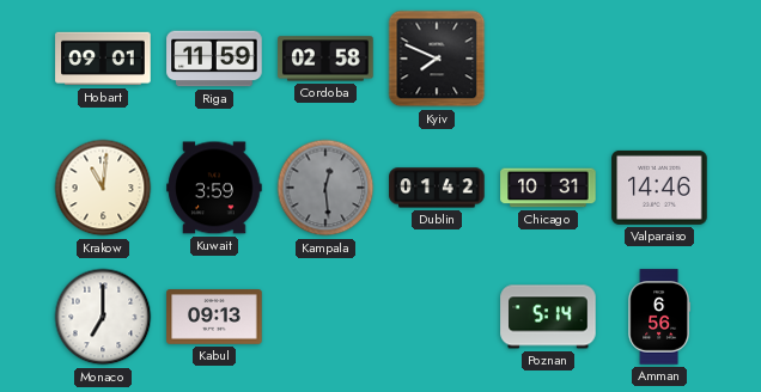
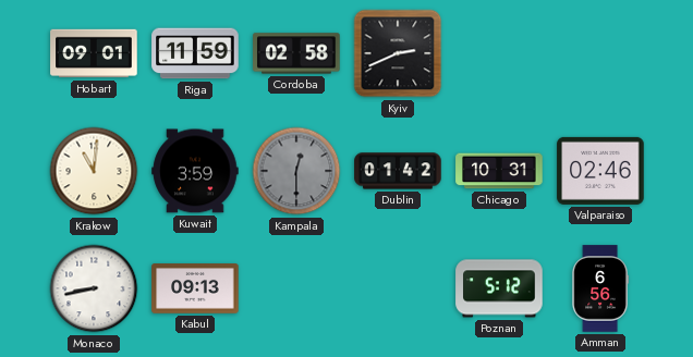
Kyiv: 7:49 -> 2:41
Kampala: 12:29 -> 12:30
Valparaiso: 14:46 -> 02:46
Monaco: 7:00 -> 8:43
Poznan: 5:14 -> 5:12
